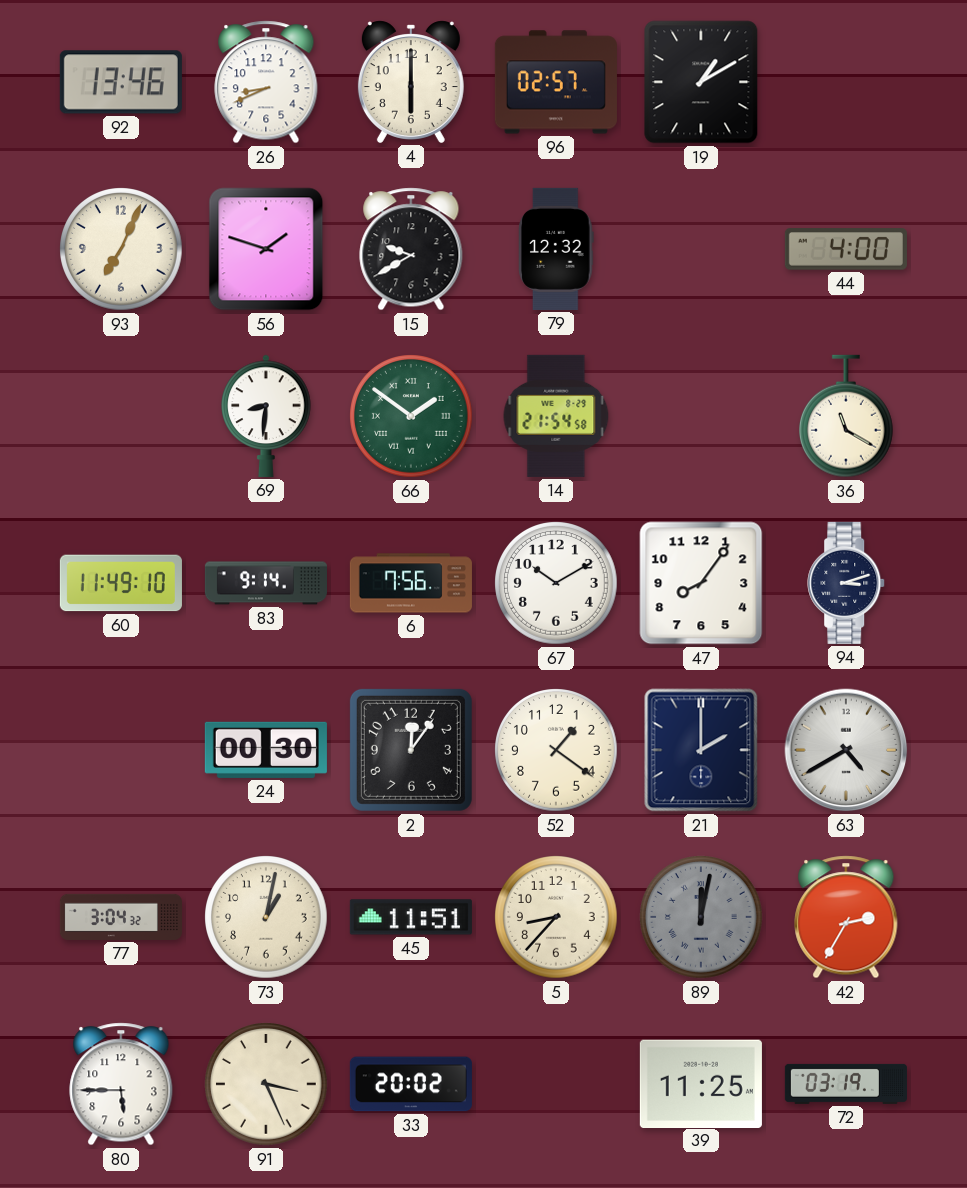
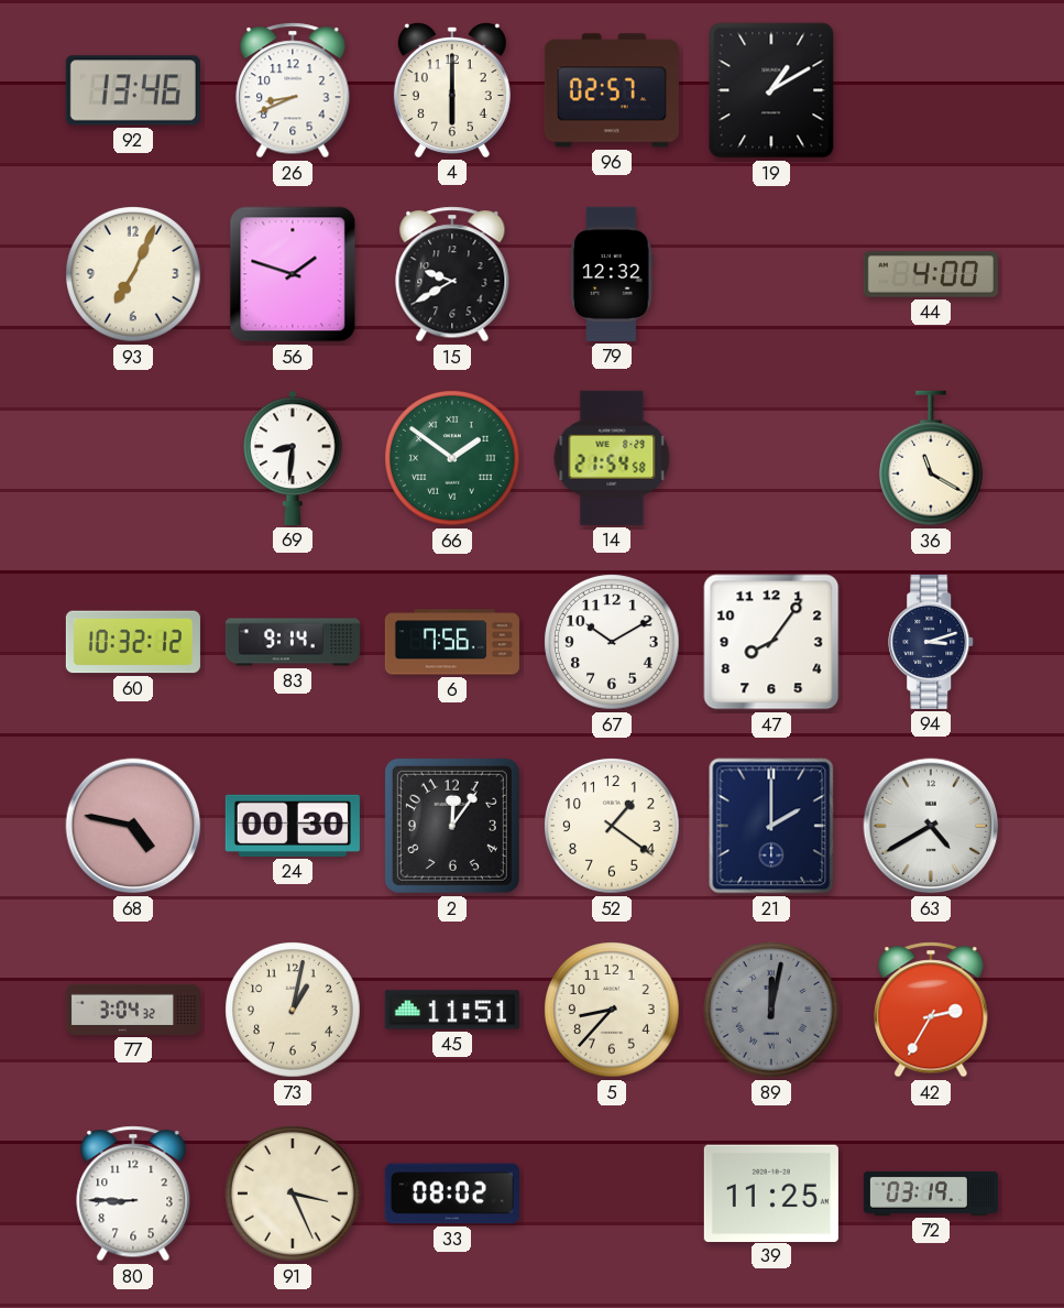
60: 11:49 -> 10:32
68: none -> 4:47
80: 5:45 -> 8:45
33: 20:02 -> 08:02
